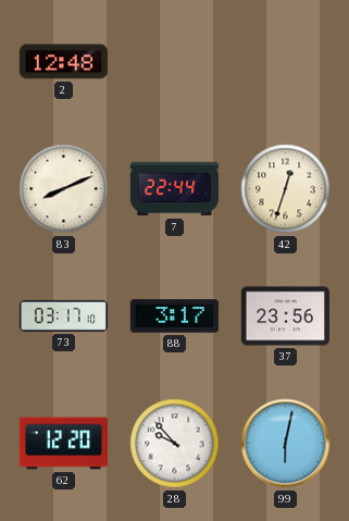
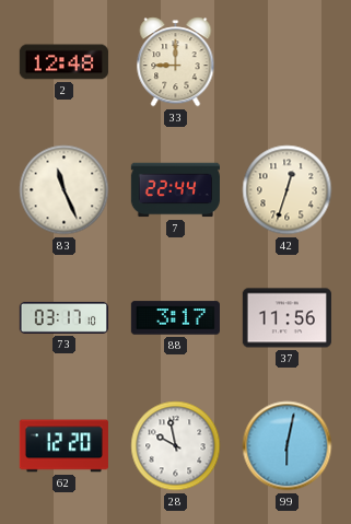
33: none -> 9:00
83: 8:11 -> 11:26
37: 23:56 -> 11:56
28: 9:53 -> 9:58
